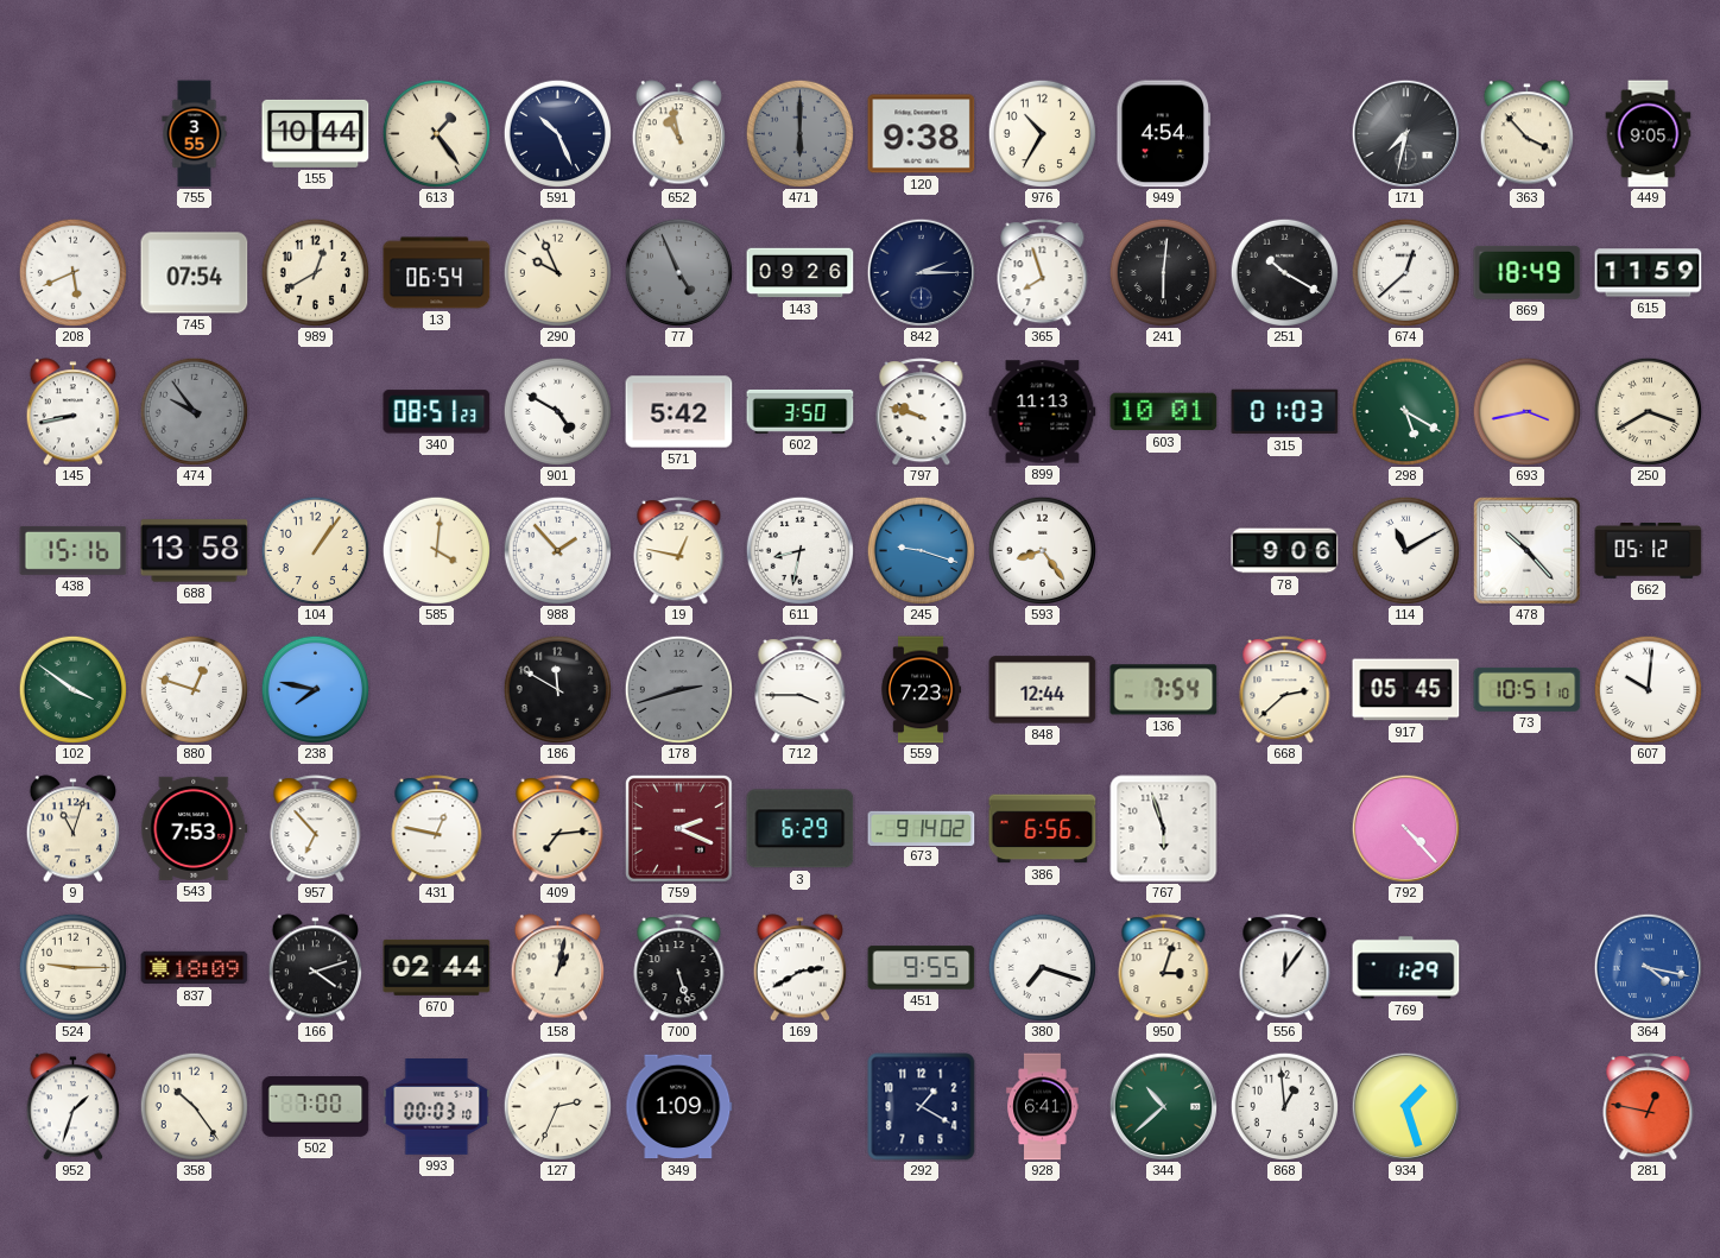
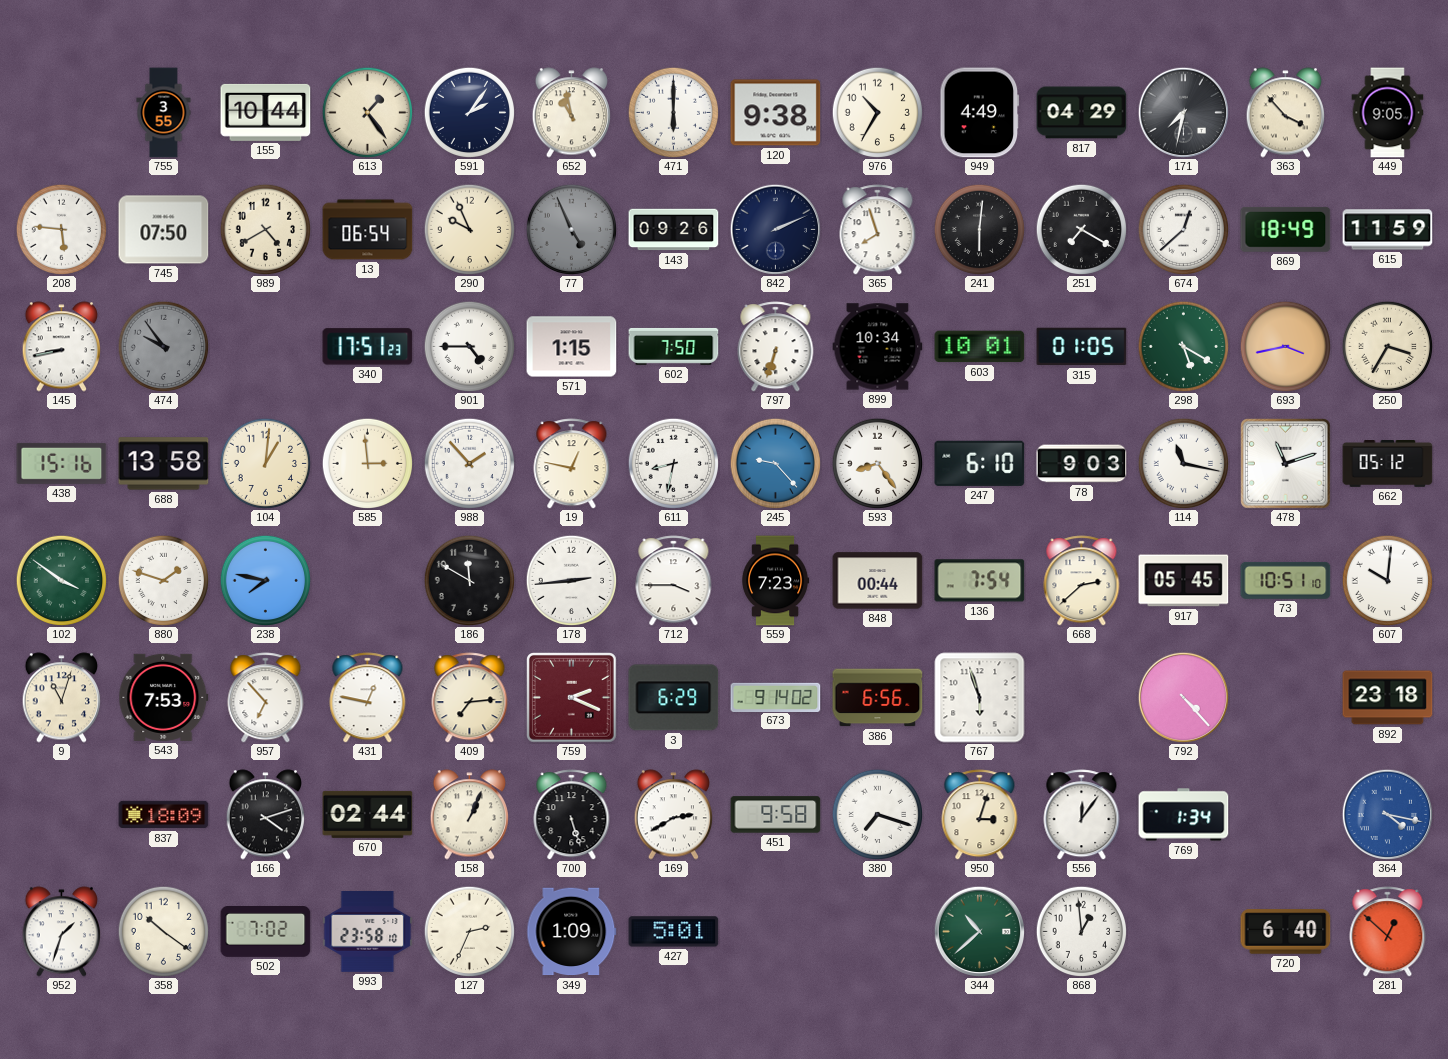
591: 10:26 -> 2:06
471 dial: grey -> white
949: 4:54 -> 4:49
817: none -> 04:29
208: 5:41 -> 5:46
745: 07:54 -> 07:50
989: 12:40 -> 4:40
842: 2:15 -> 2:11
251: 10:20 -> 7:20
340: 08:51 -> 17:51
901: 4:50 -> 4:45
571: 5:42 -> 1:15
602: 3:50 -> 7:50
797: 9:48 -> 6:33
899: 11:13 -> 10:34
315: 01:03 -> 01:05
250: 3:40 -> 3:35
104: 1:06 -> 1:01
585: 4:01 -> 2:59
245: 9:18 -> 9:23
247: none -> 6:10
78: 9:06 -> 9:03
114: 11:10 -> 11:17
478: 10:23 -> 11:12
880: 12:48 -> 1:48
178: 2:42 -> 2:44
178 dial: grey -> white
848: 12:44 -> 00:44
892: none -> 23:18
524: 9:15 -> none
158: 1:02 -> 1:04
451: 9:55 -> 9:58
769: 1:29 -> 1:34
358: 10:24 -> 10:21
502: 7:00 -> 7:02
993: 00:03 -> 23:58
427: none -> 5:01
292: 1:20 -> none
928: 6:41 -> none
934: 1:27 -> none
720: none -> 6:40
281: 12:47 -> 12:52
